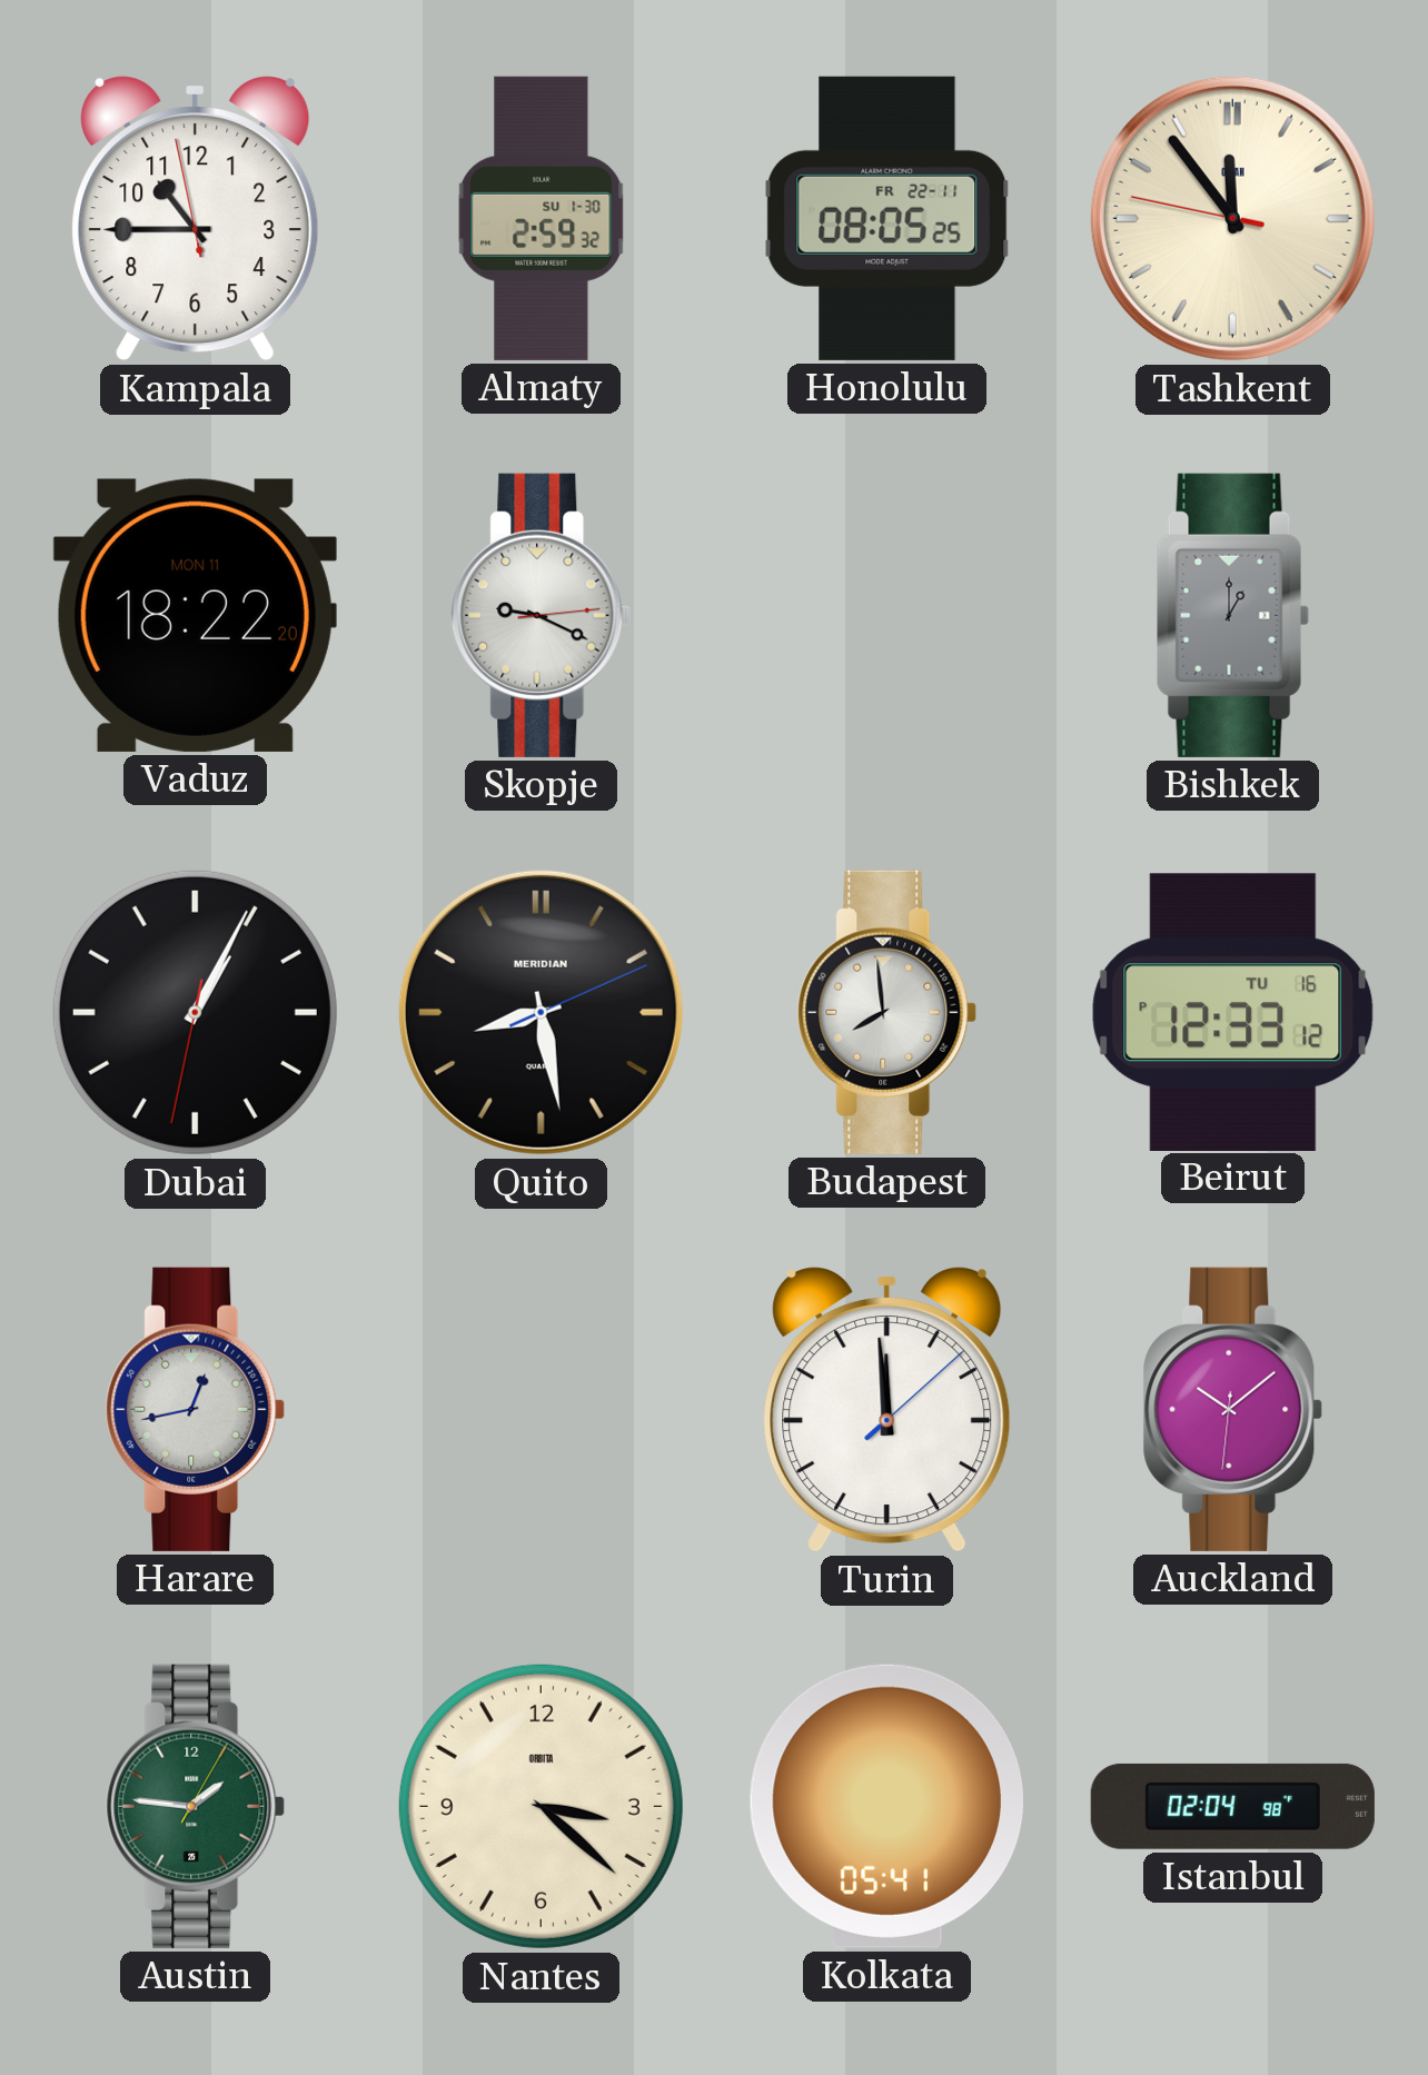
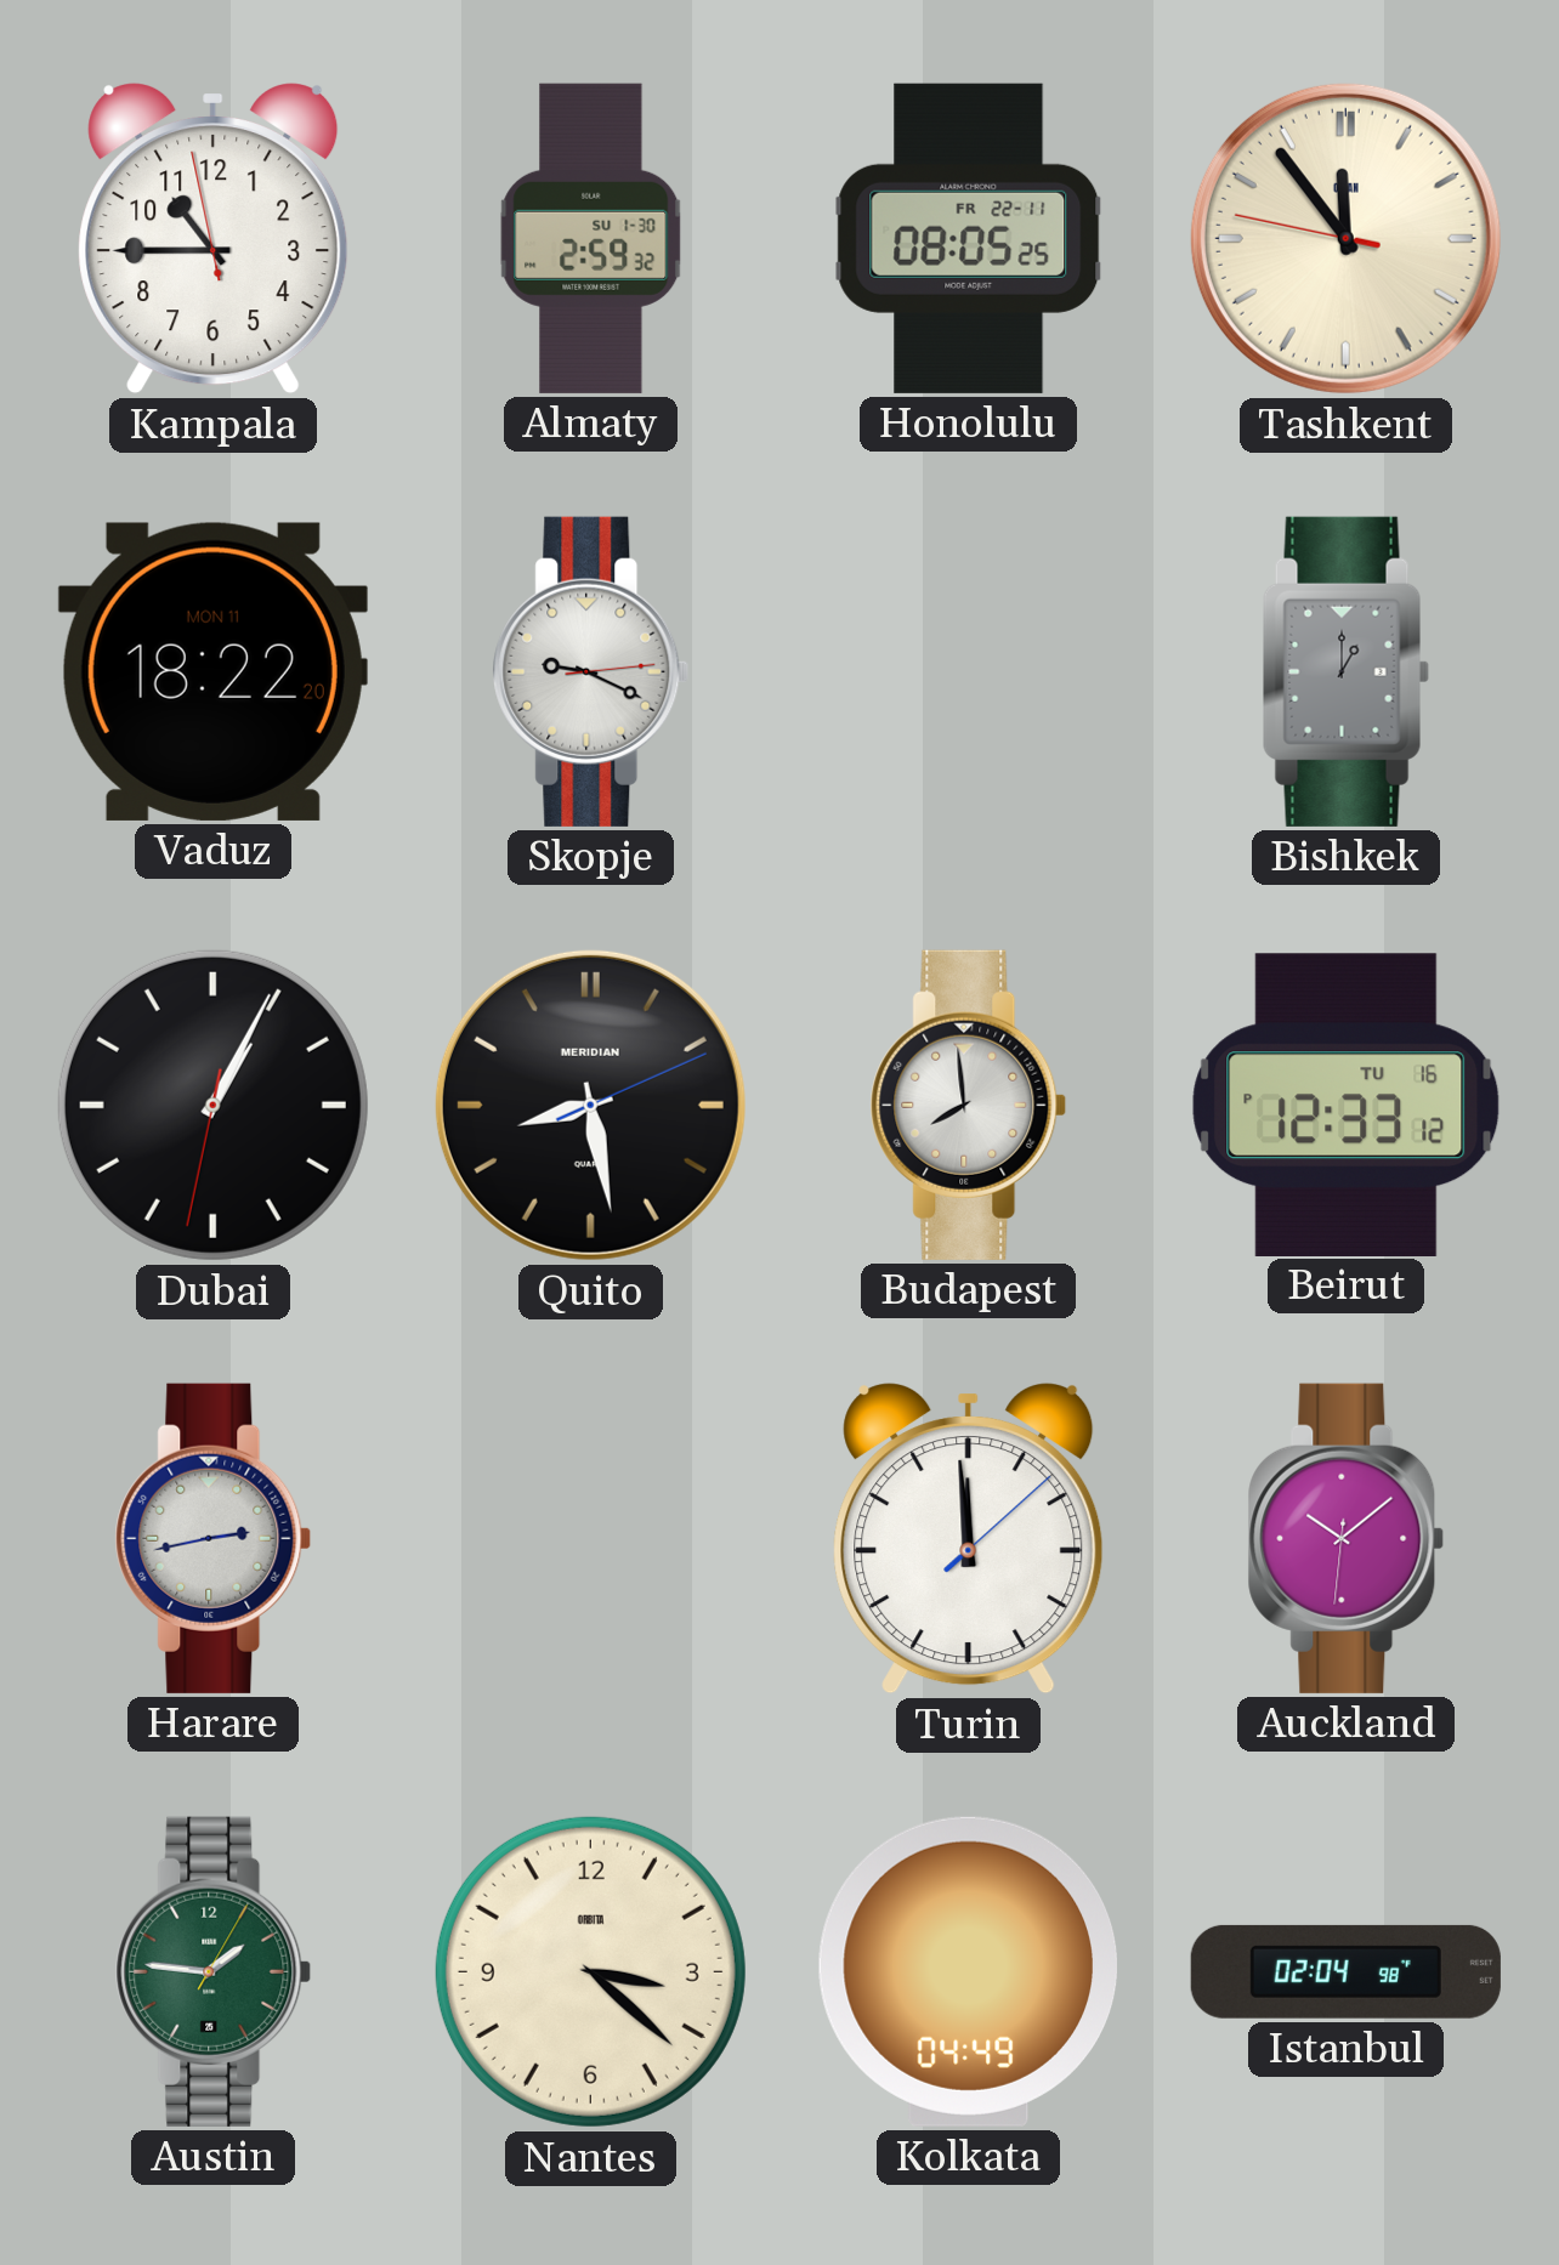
Harare: 12:43 -> 2:43
Kolkata: 05:41 -> 04:49
